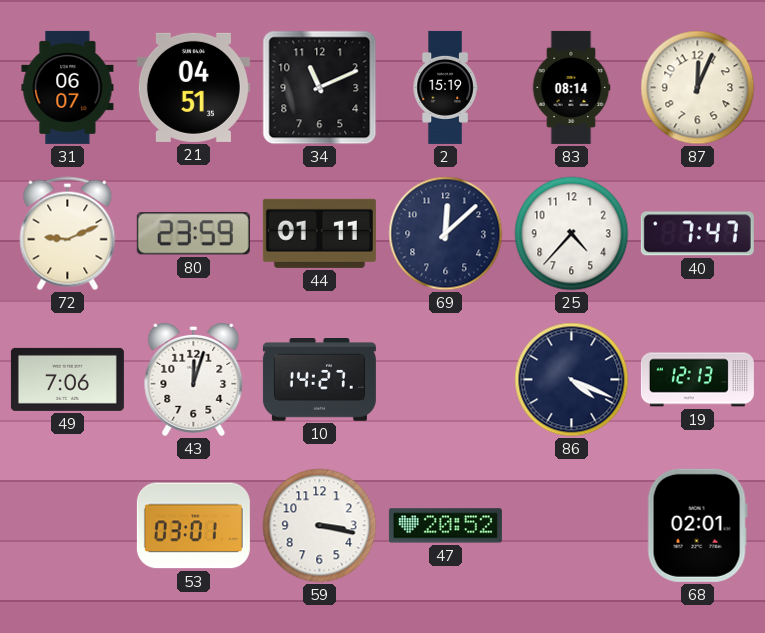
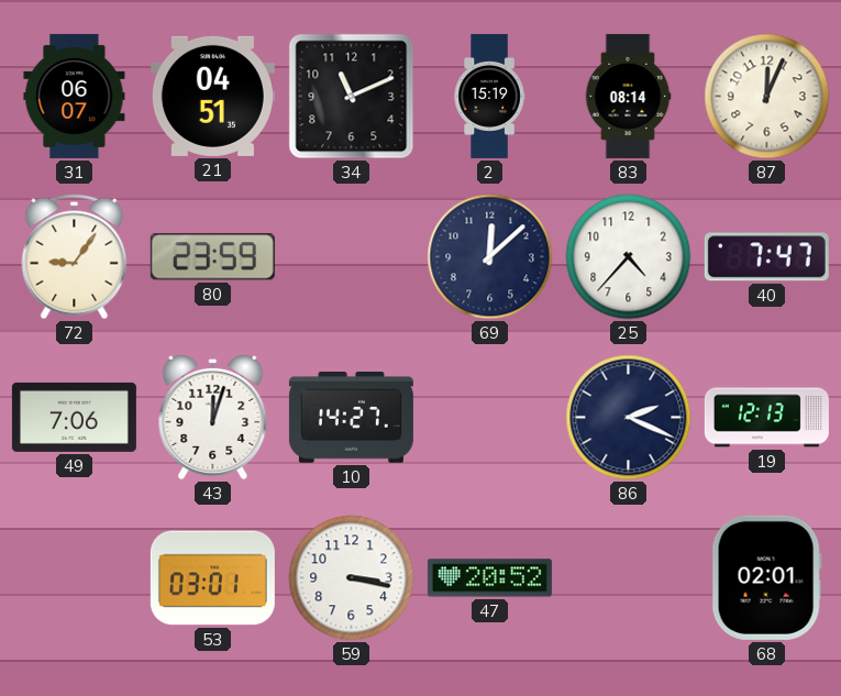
72: 9:11 -> 9:06
44: 01:11 -> none
86: 4:19 -> 2:19
